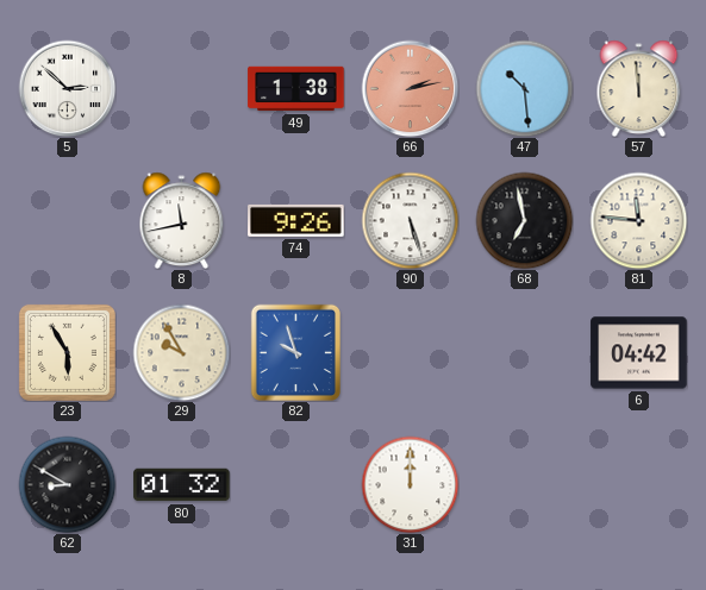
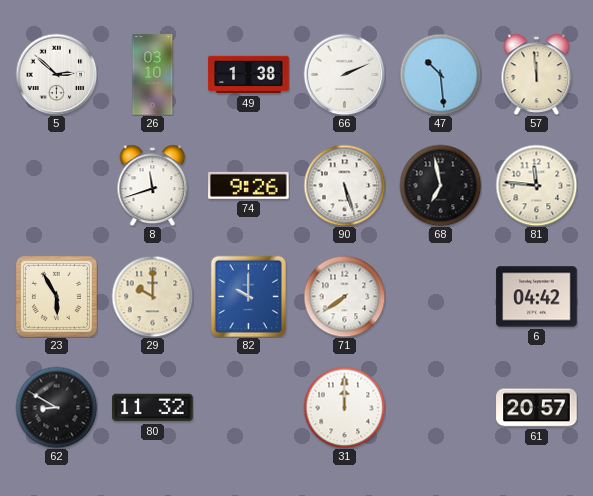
26: none -> 03:10
66: 2:13 -> 2:11
66 dial: salmon -> white
8: 11:43 -> 11:42
29: 9:55 -> 10:00
82: 9:57 -> 10:00
71: none -> 7:39
80: 01:32 -> 11:32
61: none -> 20:57
